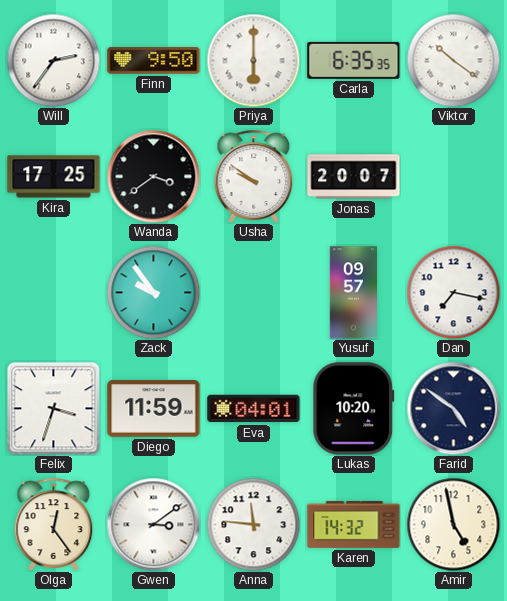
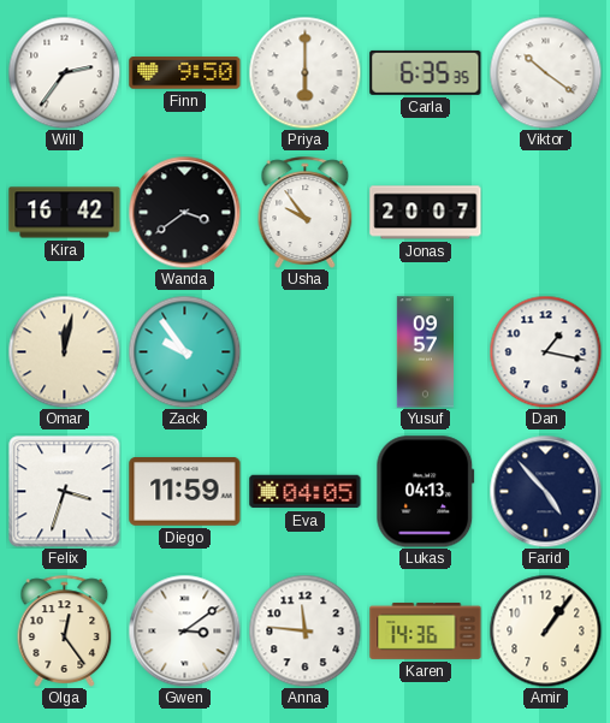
Kira: 17:25 -> 16:42
Usha: 9:51 -> 9:54
Omar: none -> 12:02
Dan: 7:17 -> 1:17
Eva: 04:01 -> 04:05
Lukas: 10:20 -> 04:13
Farid: 4:51 -> 4:53
Karen: 14:32 -> 14:36
Amir: 4:58 -> 1:06
